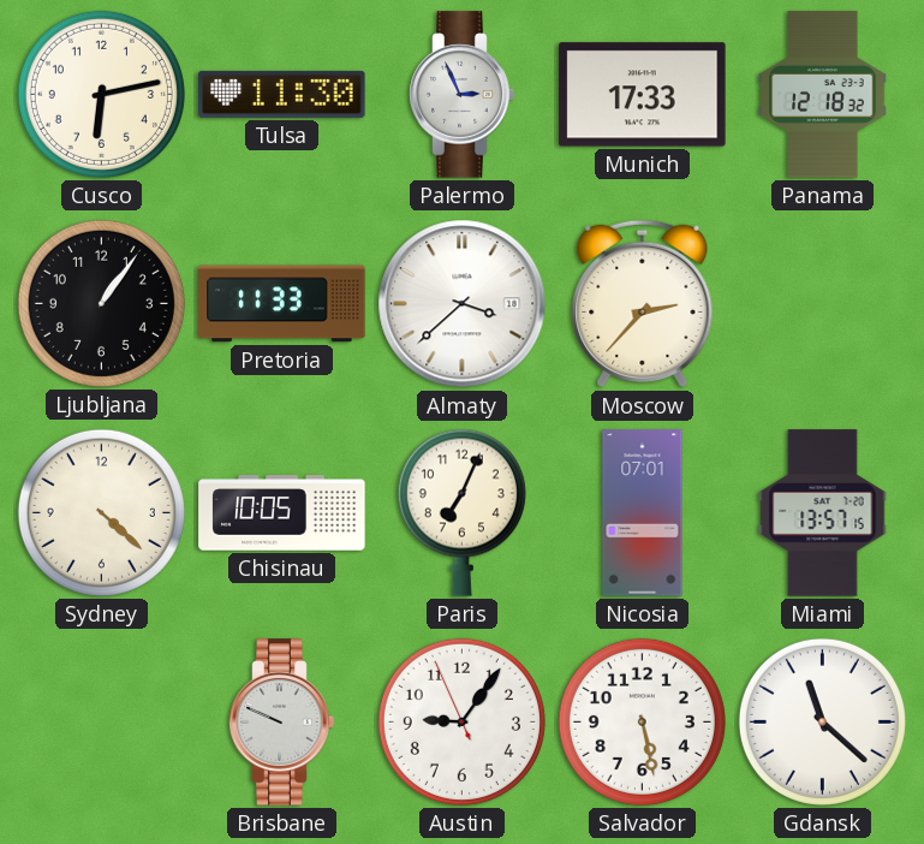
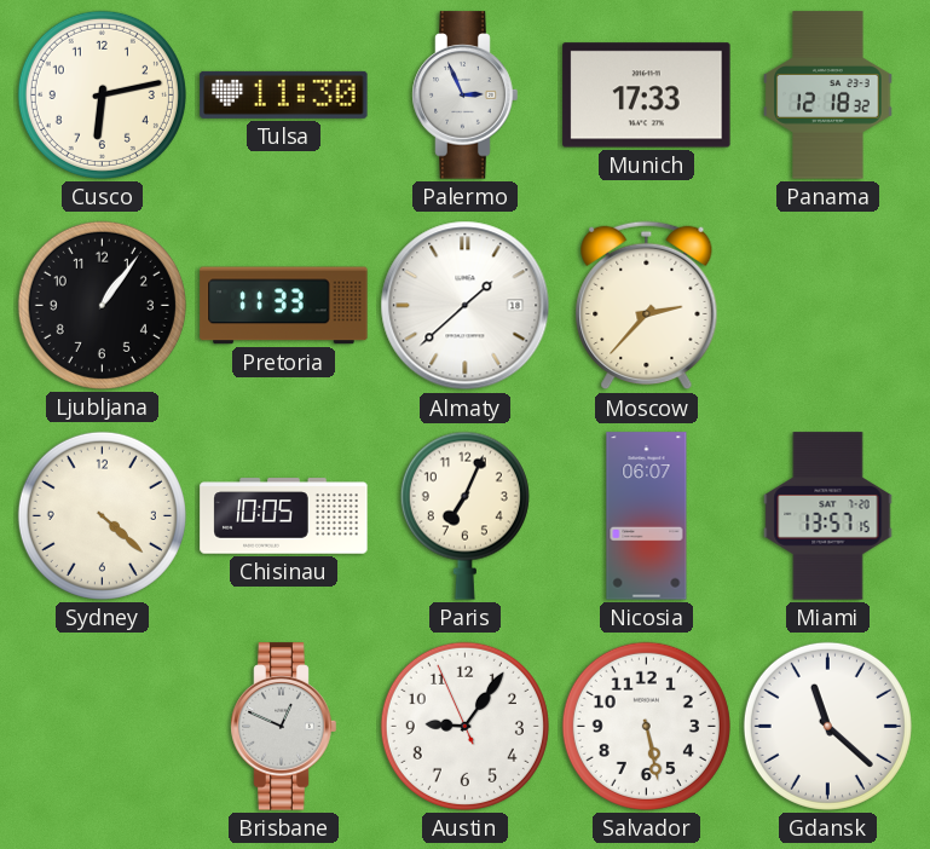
Almaty: 3:38 -> 1:38
Nicosia: 07:01 -> 06:07
Brisbane: 9:49 -> 12:49
